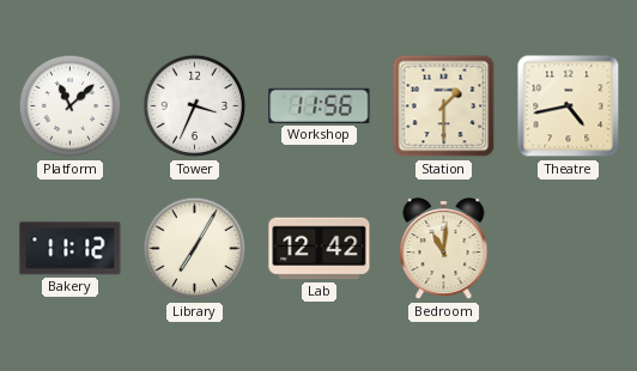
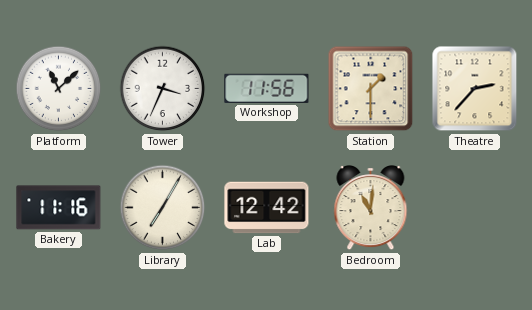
Theatre: 4:43 -> 2:37
Bakery: 11:12 -> 11:16
